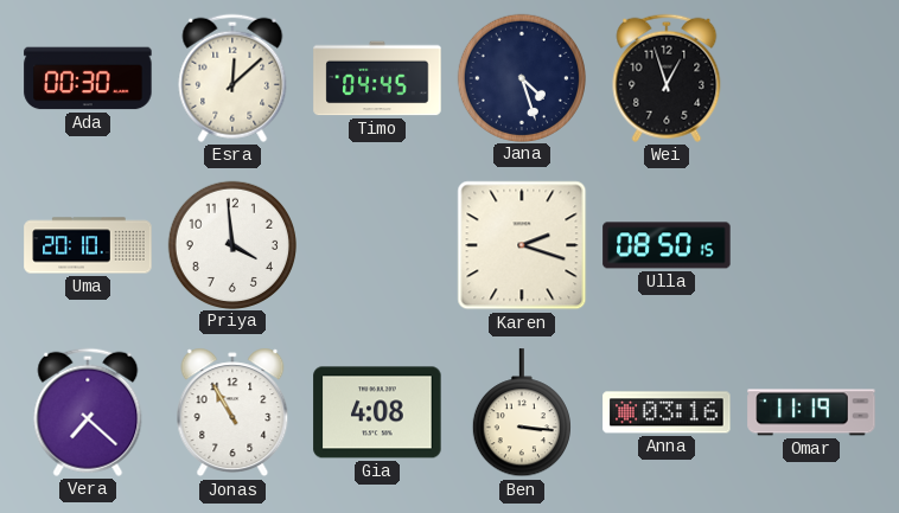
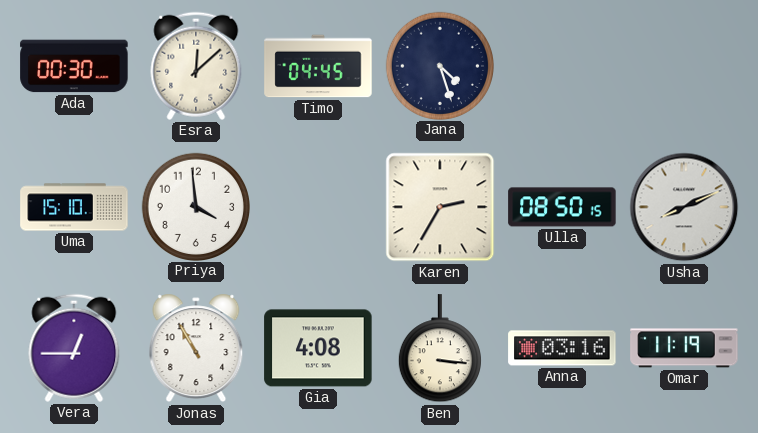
Wei: 12:57 -> none
Uma: 20:10 -> 15:10
Karen: 2:18 -> 2:35
Usha: none -> 8:11
Vera: 7:22 -> 12:45
